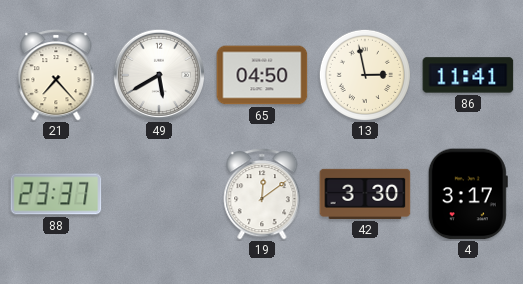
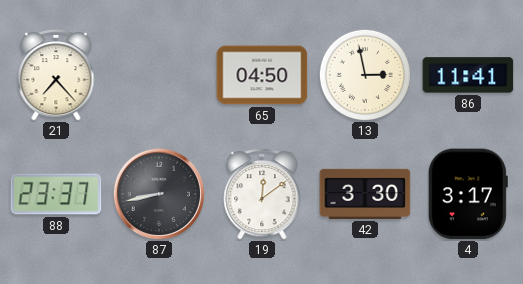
49: 5:40 -> none
87: none -> 8:43
